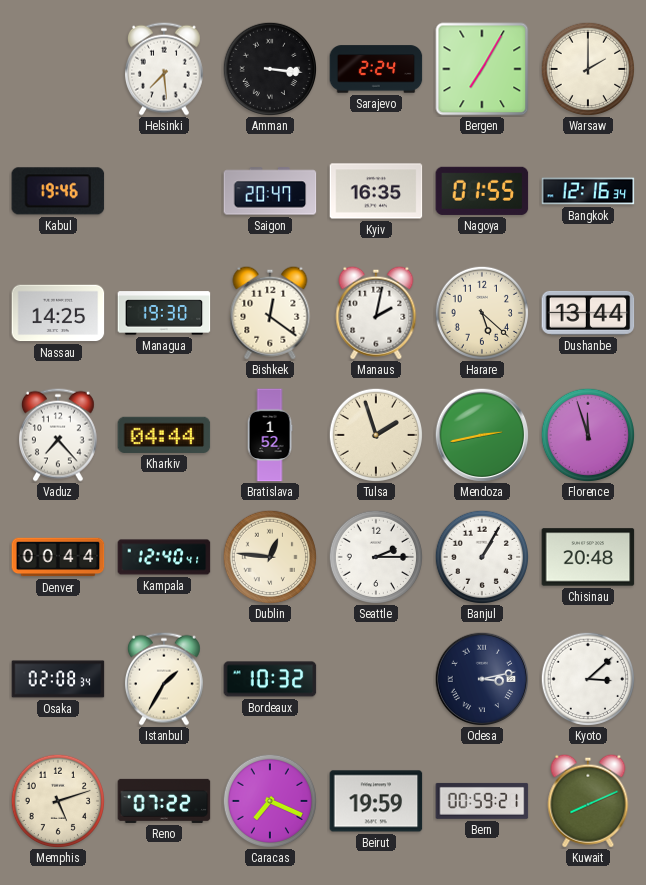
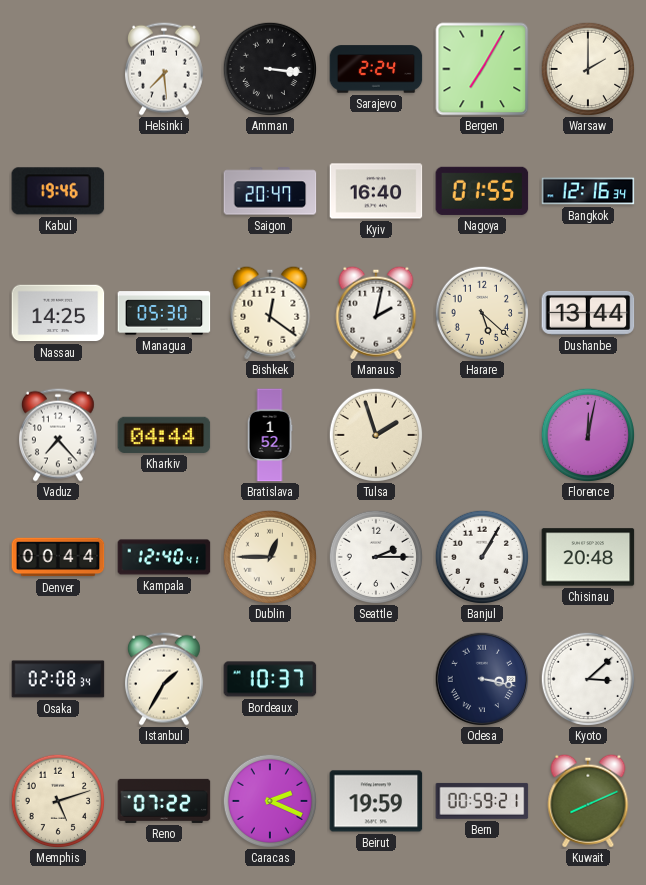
Kyiv: 16:35 -> 16:40
Managua: 19:30 -> 05:30
Mendoza: 2:43 -> none
Florence: 11:57 -> 12:02
Dublin: 12:46 -> 12:45
Bordeaux: 10:32 -> 10:37
Odesa: 3:13 -> 3:17
Caracas: 7:19 -> 2:19
